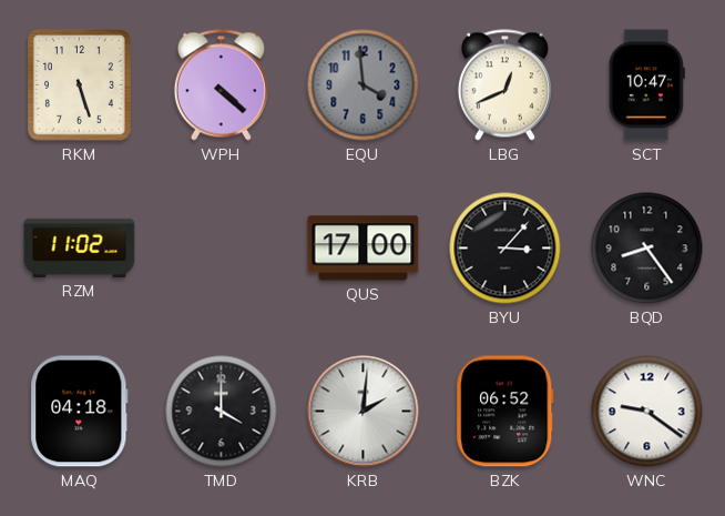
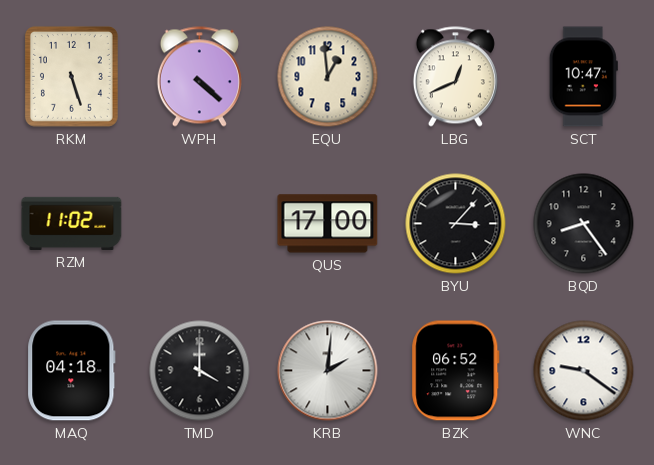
EQU: 3:59 -> 12:59
EQU dial: grey -> cream
